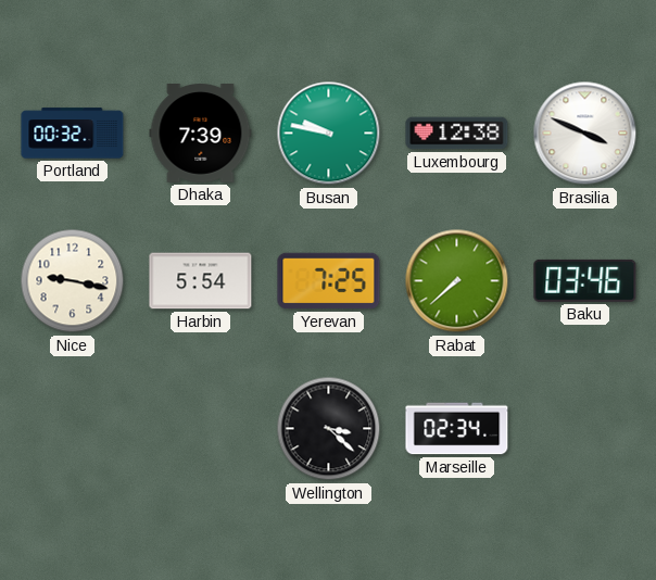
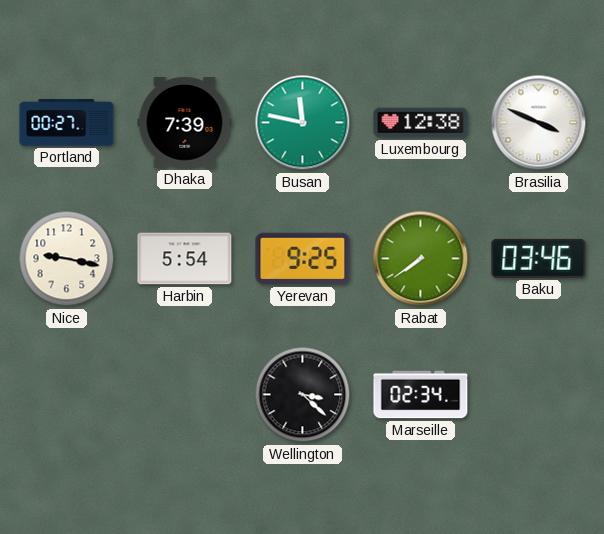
Portland: 00:32 -> 00:27
Busan: 9:47 -> 11:47
Yerevan: 7:25 -> 9:25
Rabat: 7:38 -> 7:39
